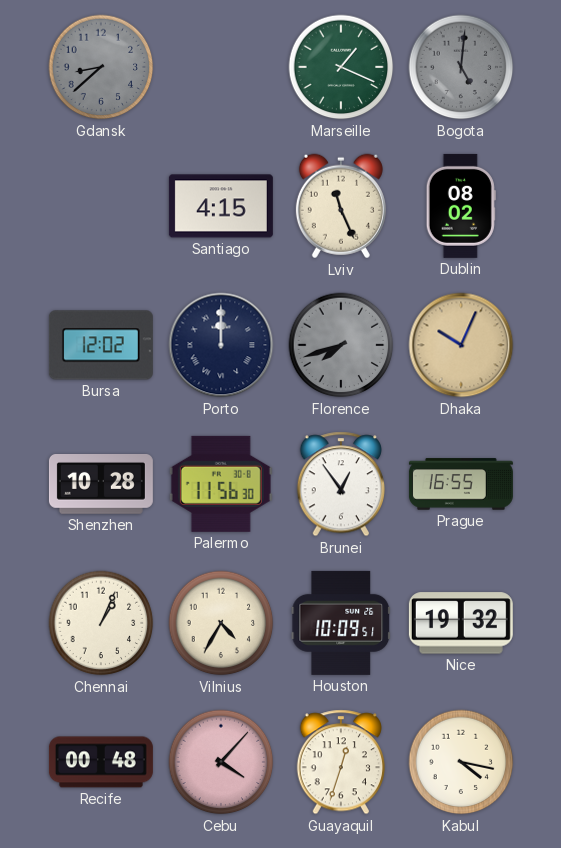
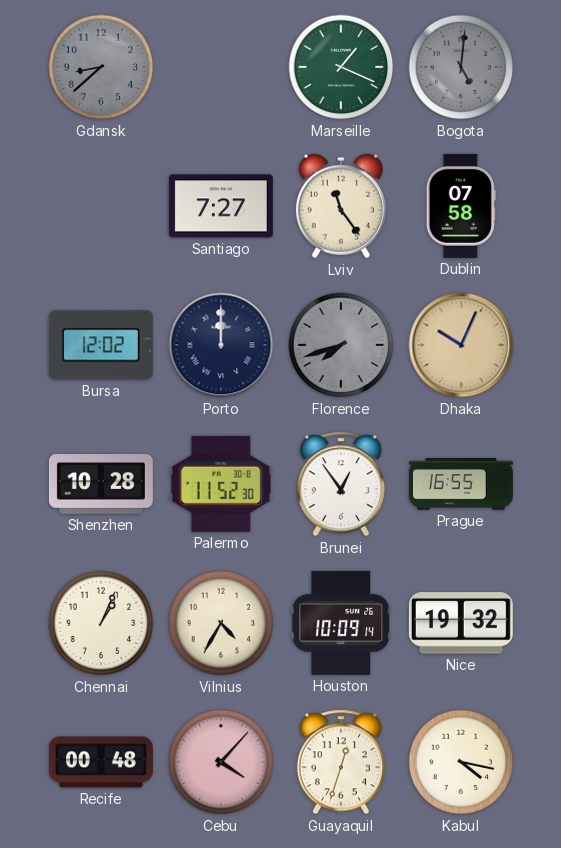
Santiago: 4:15 -> 7:27
Lviv: 11:26 -> 11:24
Dublin: 08:02 -> 07:58
Palermo: 11:56 -> 11:52
Houston: 10:09:51 -> 10:09:14
